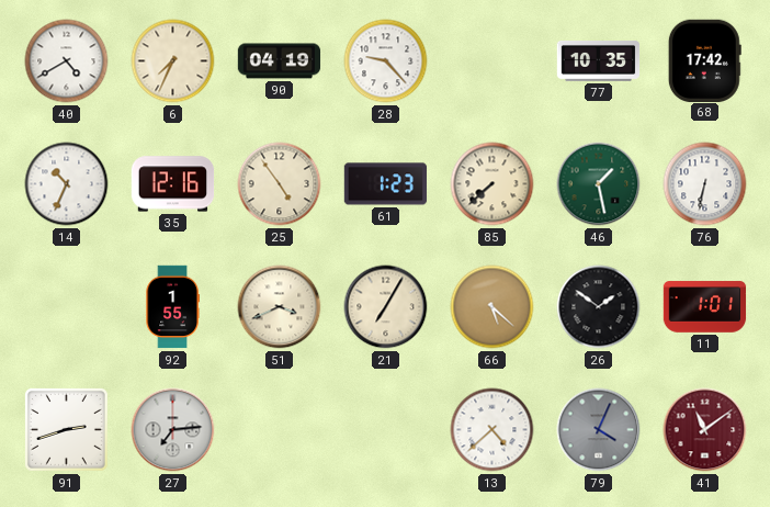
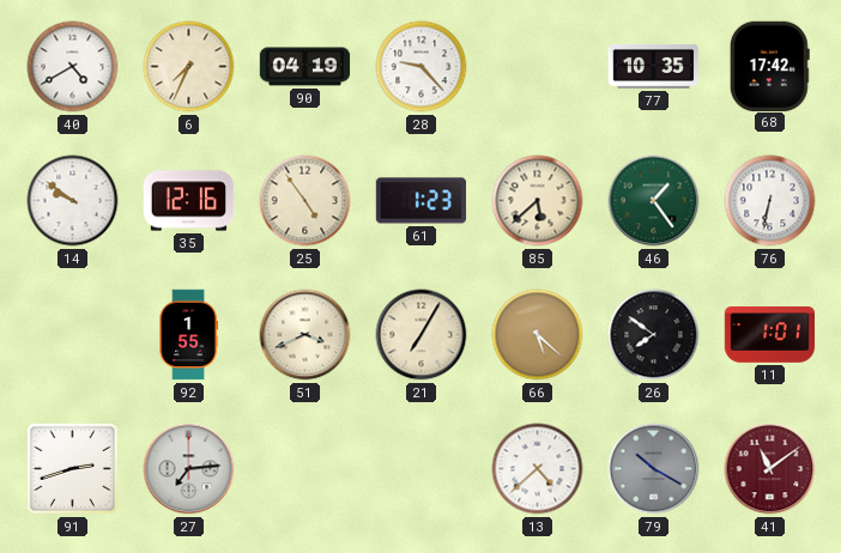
14: 10:34 -> 9:51
85: 7:38 -> 5:38
46: 1:28 -> 1:24
26: 1:51 -> 7:51
79: 4:04 -> 10:20
